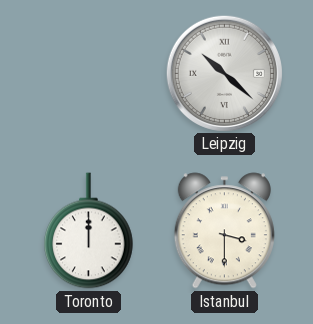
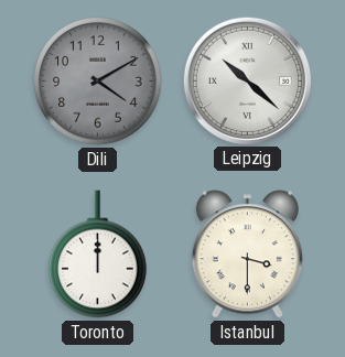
Dili: none -> 4:10
